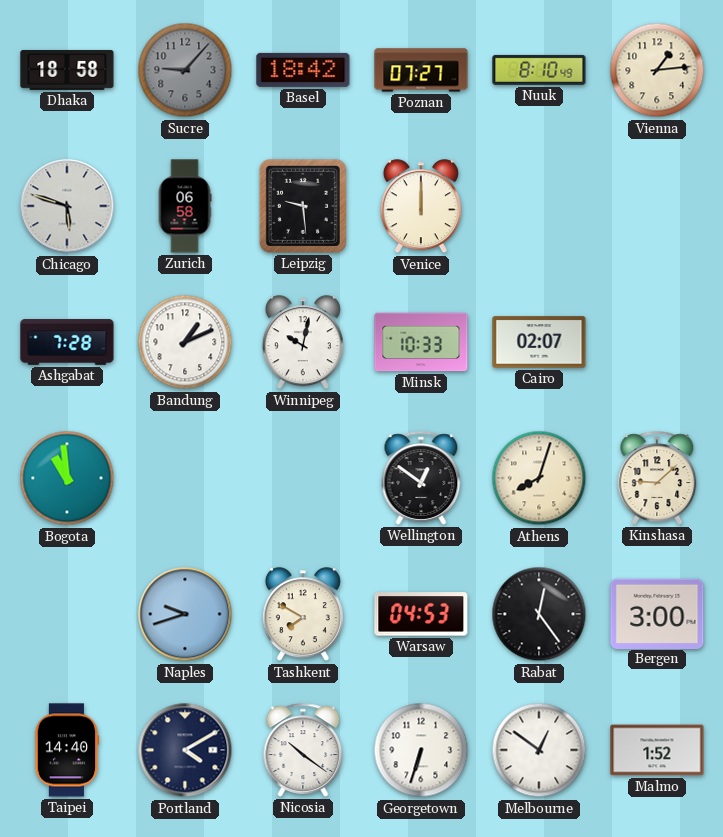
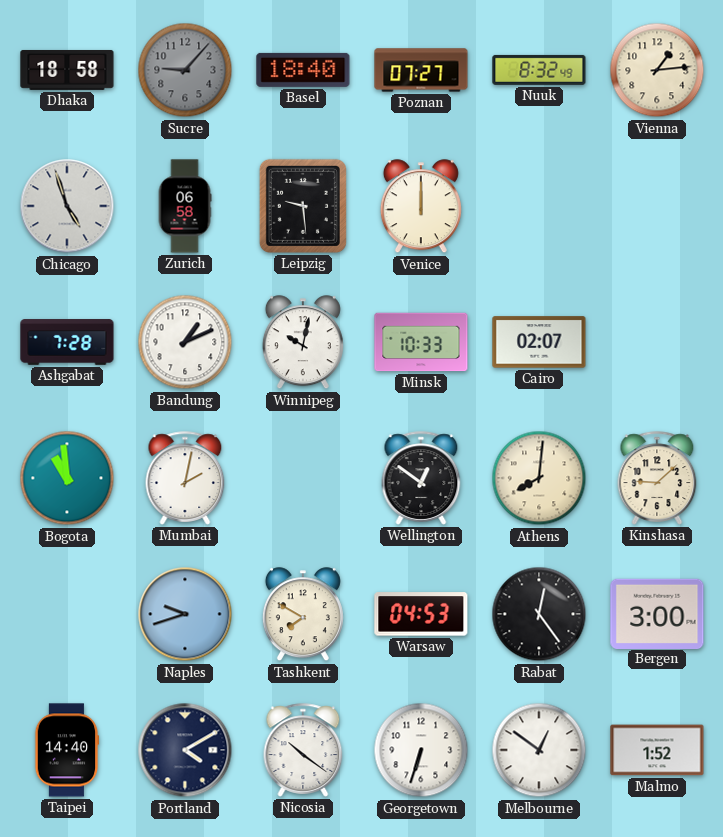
Basel: 18:42 -> 18:40
Nuuk: 8:10 -> 8:32
Chicago: 5:48 -> 4:57
Mumbai: none -> 2:02
Athens: 8:03 -> 8:01
